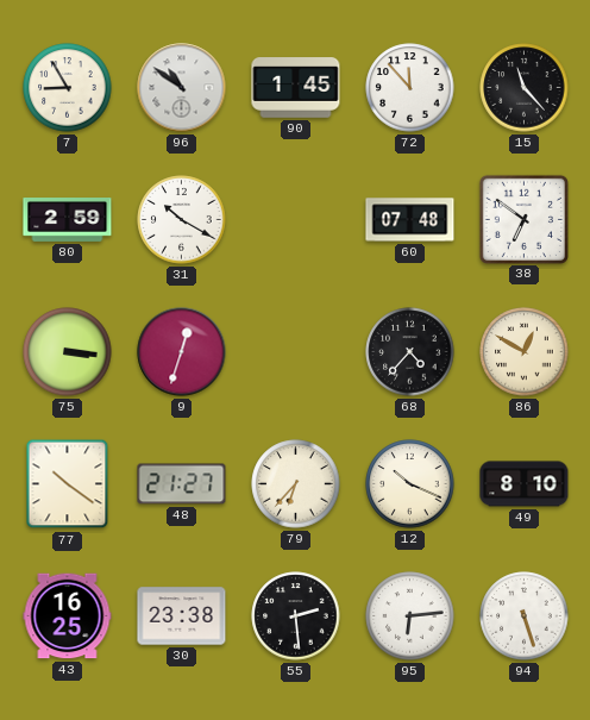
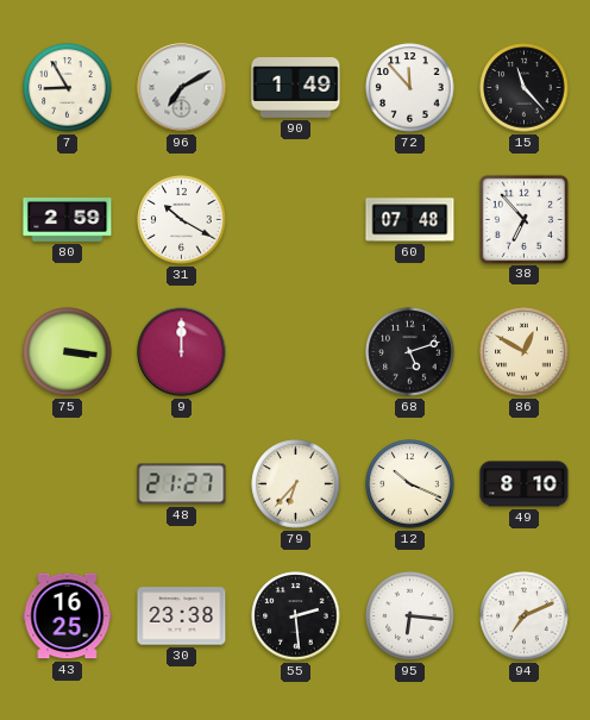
96: 10:51 -> 7:10
90: 1:45 -> 1:49
38: 6:51 -> 6:53
9: 12:33 -> 12:00
68: 4:37 -> 5:12
77: 10:21 -> none
95: 6:14 -> 6:16
94: 5:27 -> 7:11
